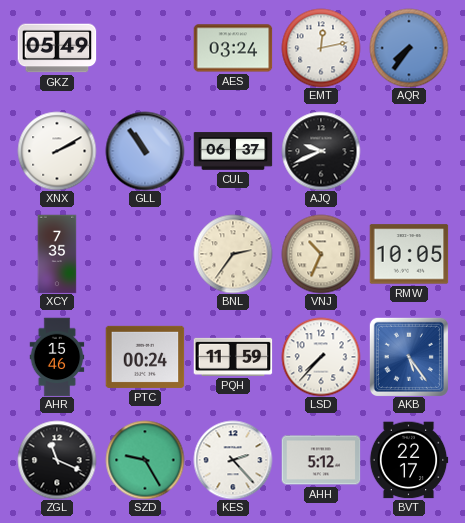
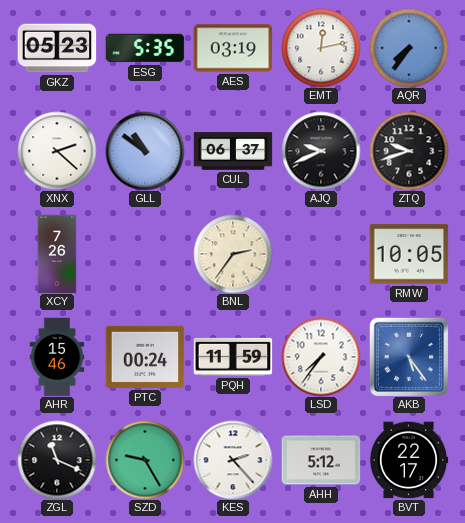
GKZ: 05:49 -> 05:23
ESG: none -> 5:35
AES: 03:24 -> 03:19
XNX: 2:10 -> 2:22
GLL: 10:54 -> 10:51
ZTQ: none -> 9:42
XCY: 7:35 -> 7:26
VNJ: 10:34 -> none
LSD: 7:37 -> 7:36
